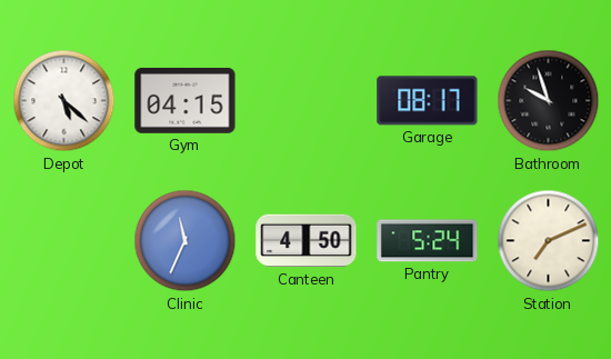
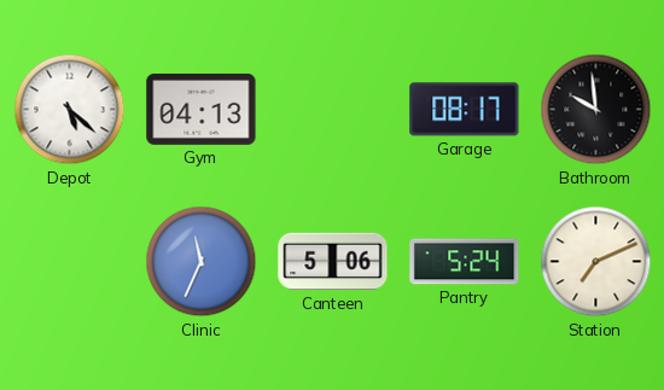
Gym: 04:15 -> 04:13
Bathroom: 9:57 -> 9:59
Canteen: 4:50 -> 5:06
